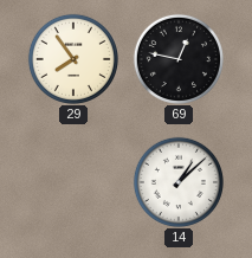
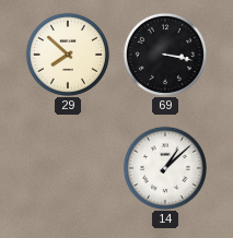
29: 7:54 -> 7:52
69: 12:47 -> 3:17
